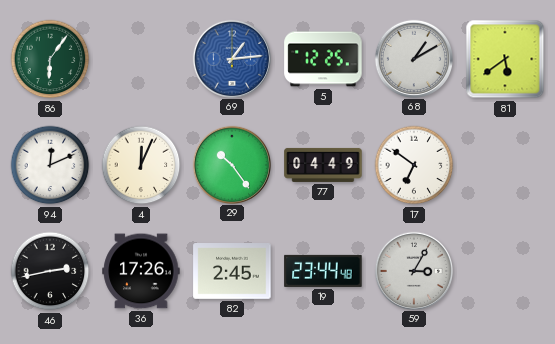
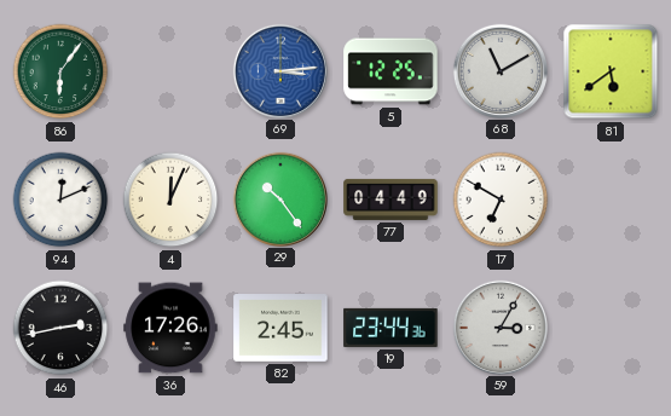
69: 1:14 -> 3:14
68: 1:10 -> 11:10
17: 6:51 -> 6:50
19: 23:44:48 -> 23:44:36
